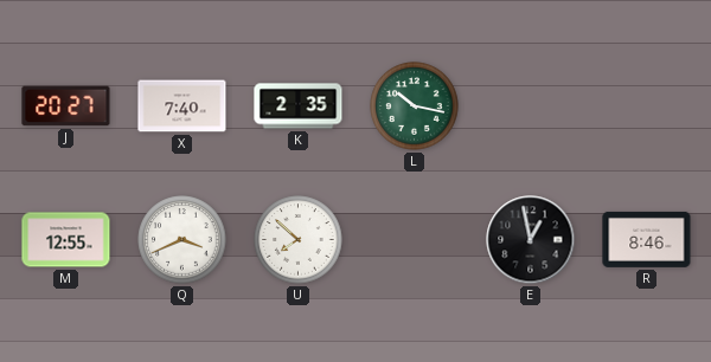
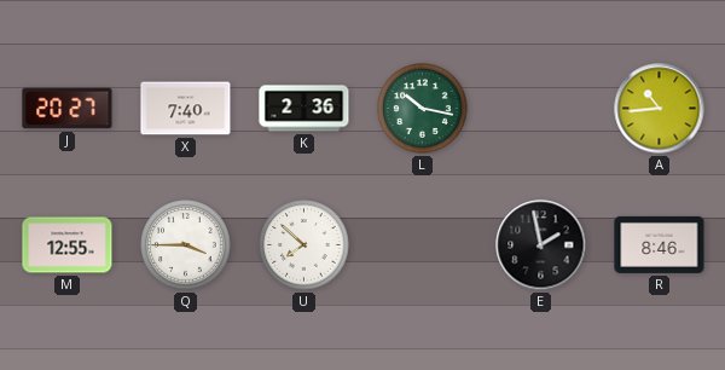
K: 2:35 -> 2:36
A: none -> 10:44
Q: 3:41 -> 3:45
E: 12:58 -> 1:58
